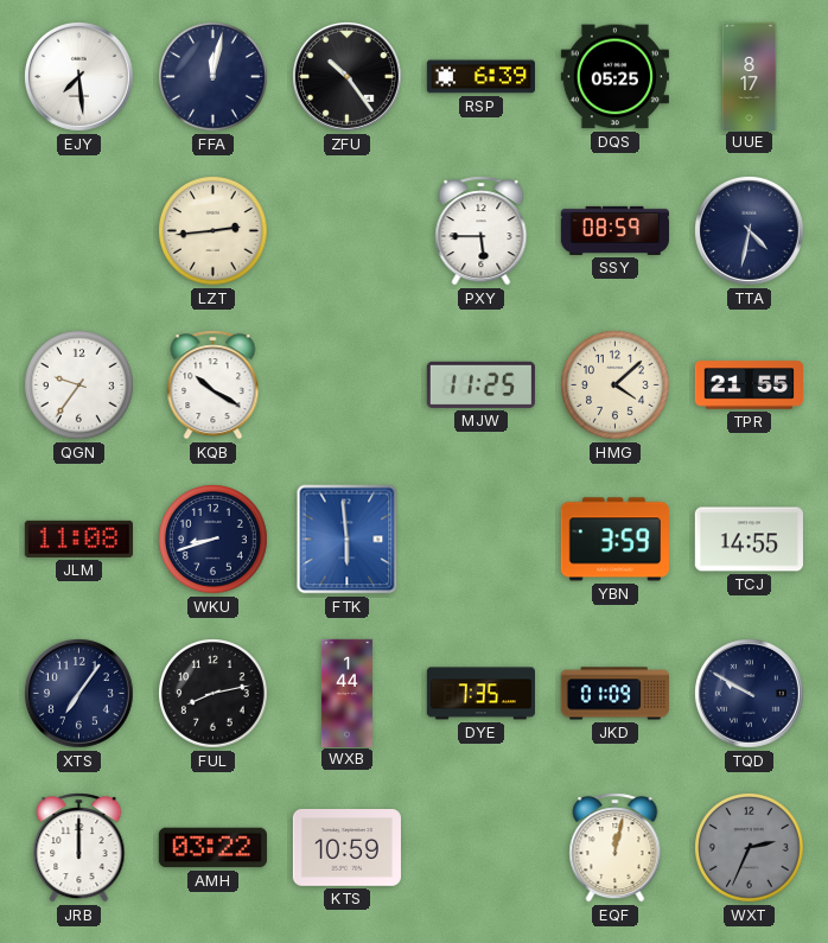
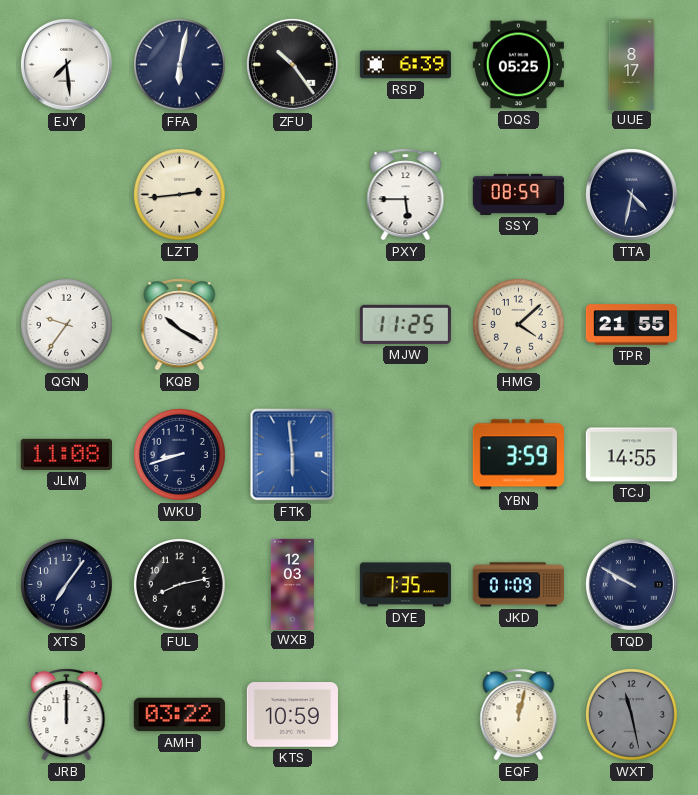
FFA: 12:02 -> 6:02
WXB: 1:44 -> 12:03
WXT: 2:34 -> 11:28
